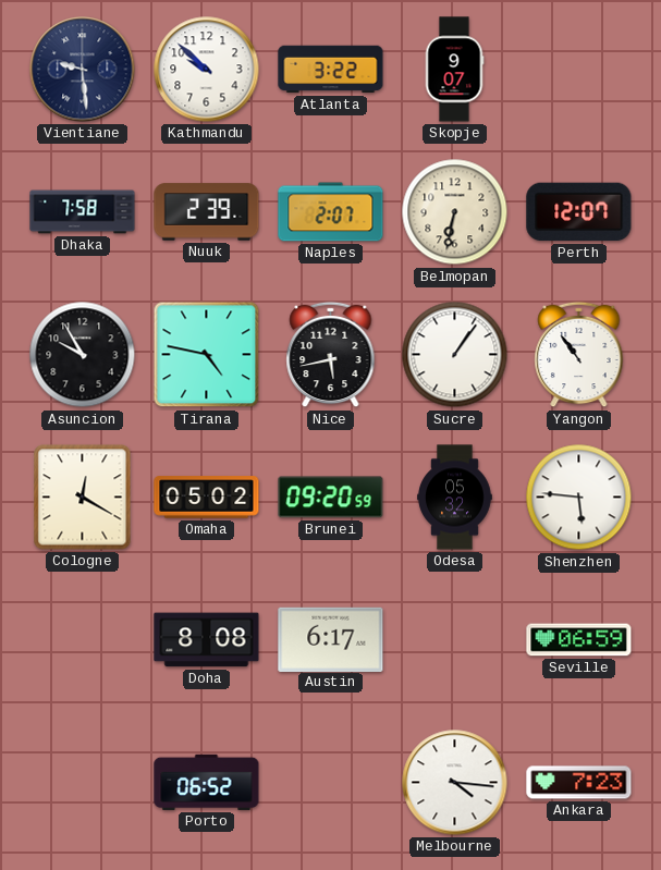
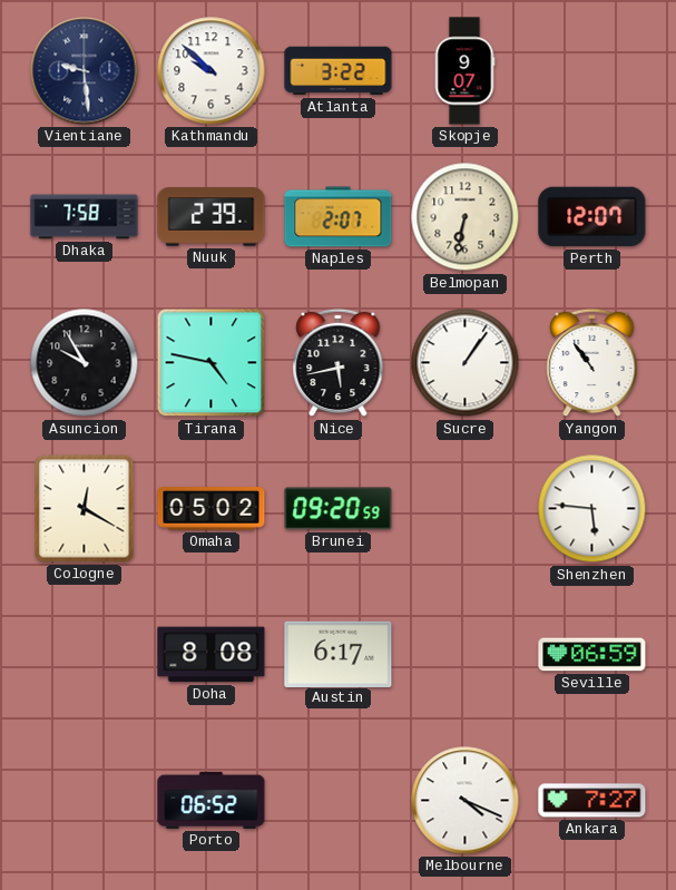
Odesa: 05:32 -> none
Melbourne: 4:16 -> 4:19
Ankara: 7:23 -> 7:27
